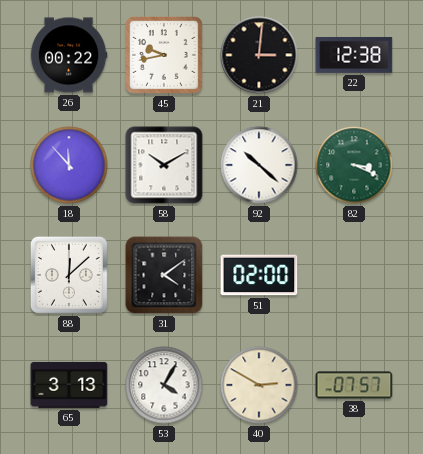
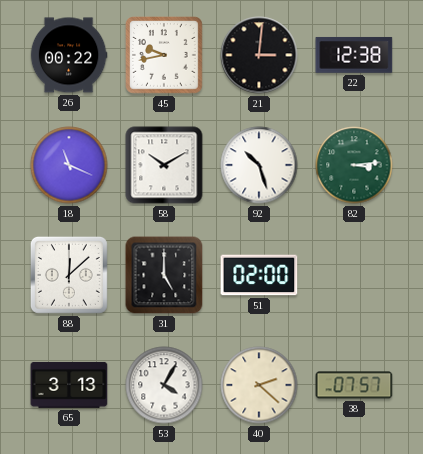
18: 11:53 -> 11:19
92: 10:22 -> 10:27
82: 3:19 -> 3:14
31: 4:09 -> 5:00
40: 2:50 -> 2:22
